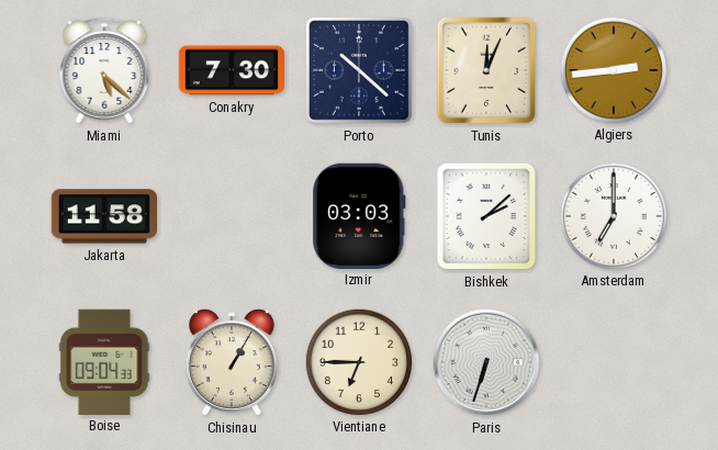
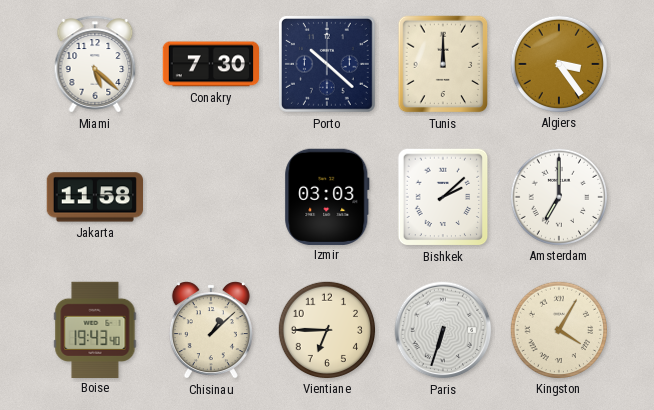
Tunis: 12:04 -> 12:00
Algiers: 2:44 -> 3:24
Boise: 09:04 -> 19:43
Chisinau: 1:05 -> 1:08
Kingston: none -> 4:05
